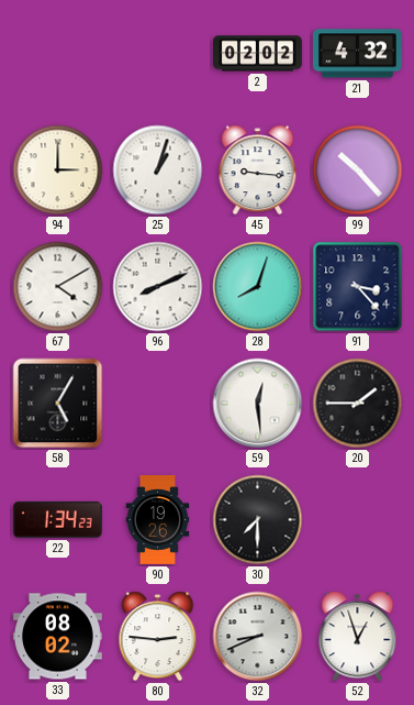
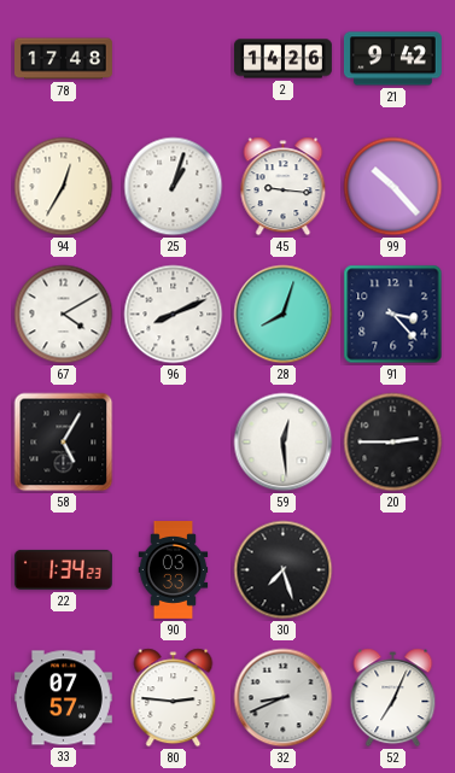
78: none -> 17:48
2: 02:02 -> 14:26
21: 4:32 -> 9:42
94: 3:00 -> 12:35
20: 1:45 -> 2:45
90: 19:26 -> 03:33
30: 7:30 -> 7:27
33: 08:02 -> 07:57
52: 12:57 -> 7:04
